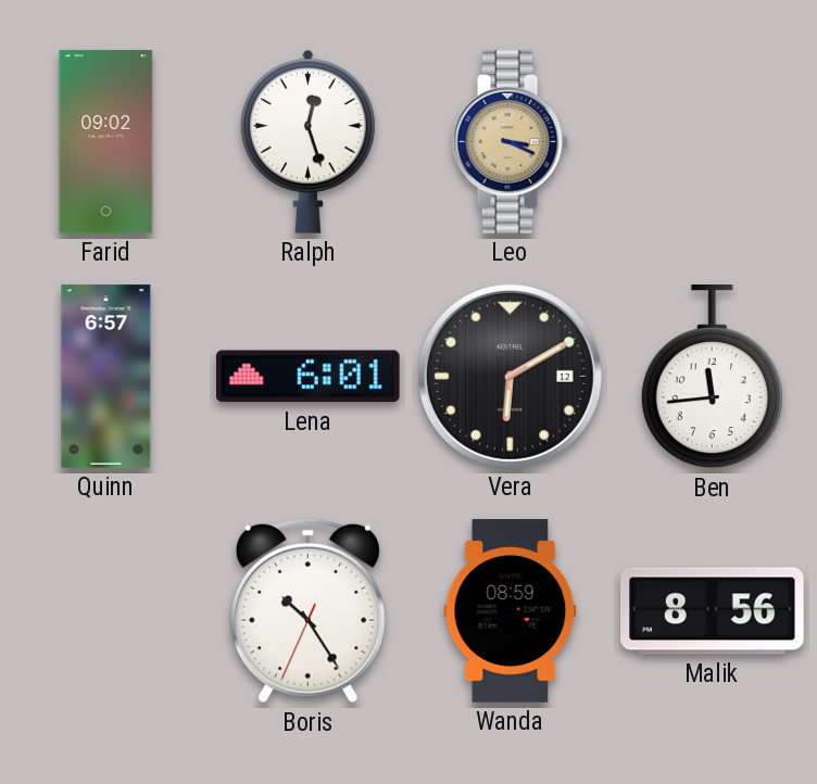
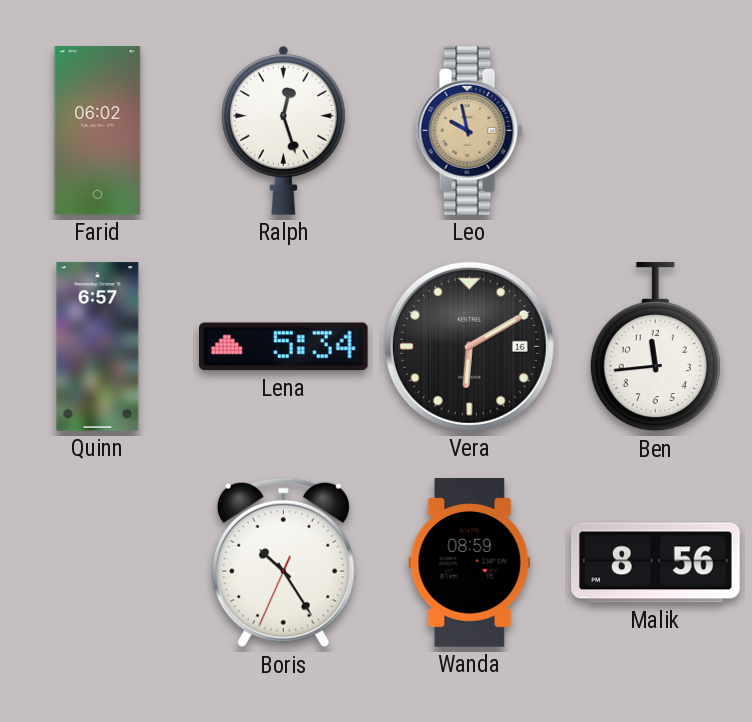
Farid: 09:02 -> 06:02
Leo: 3:19 -> 9:58
Lena: 6:01 -> 5:34
Vera date: 12 -> 16
